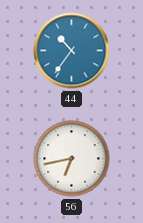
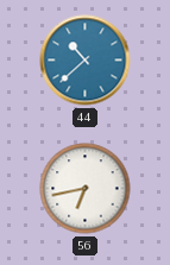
44: 10:36 -> 10:38
